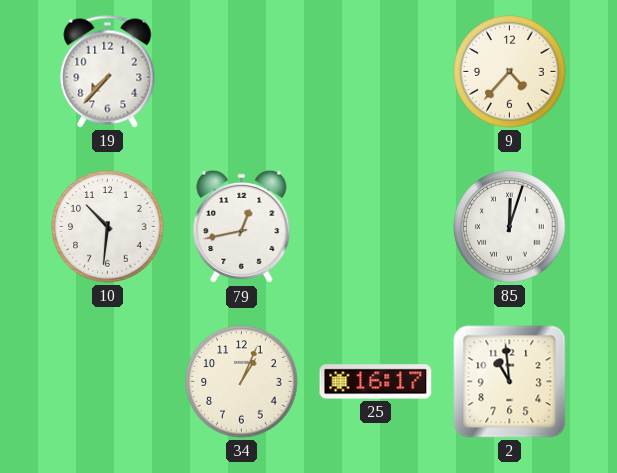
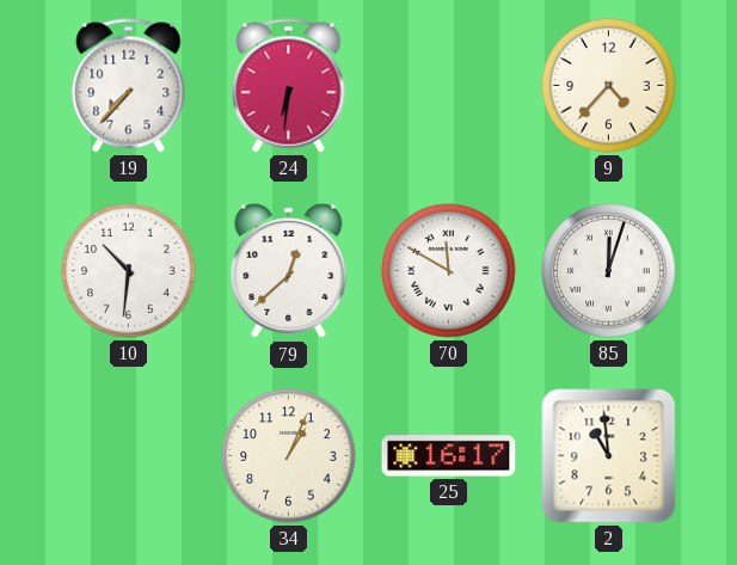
24: none -> 6:31
79: 12:43 -> 12:38
70: none -> 11:50
